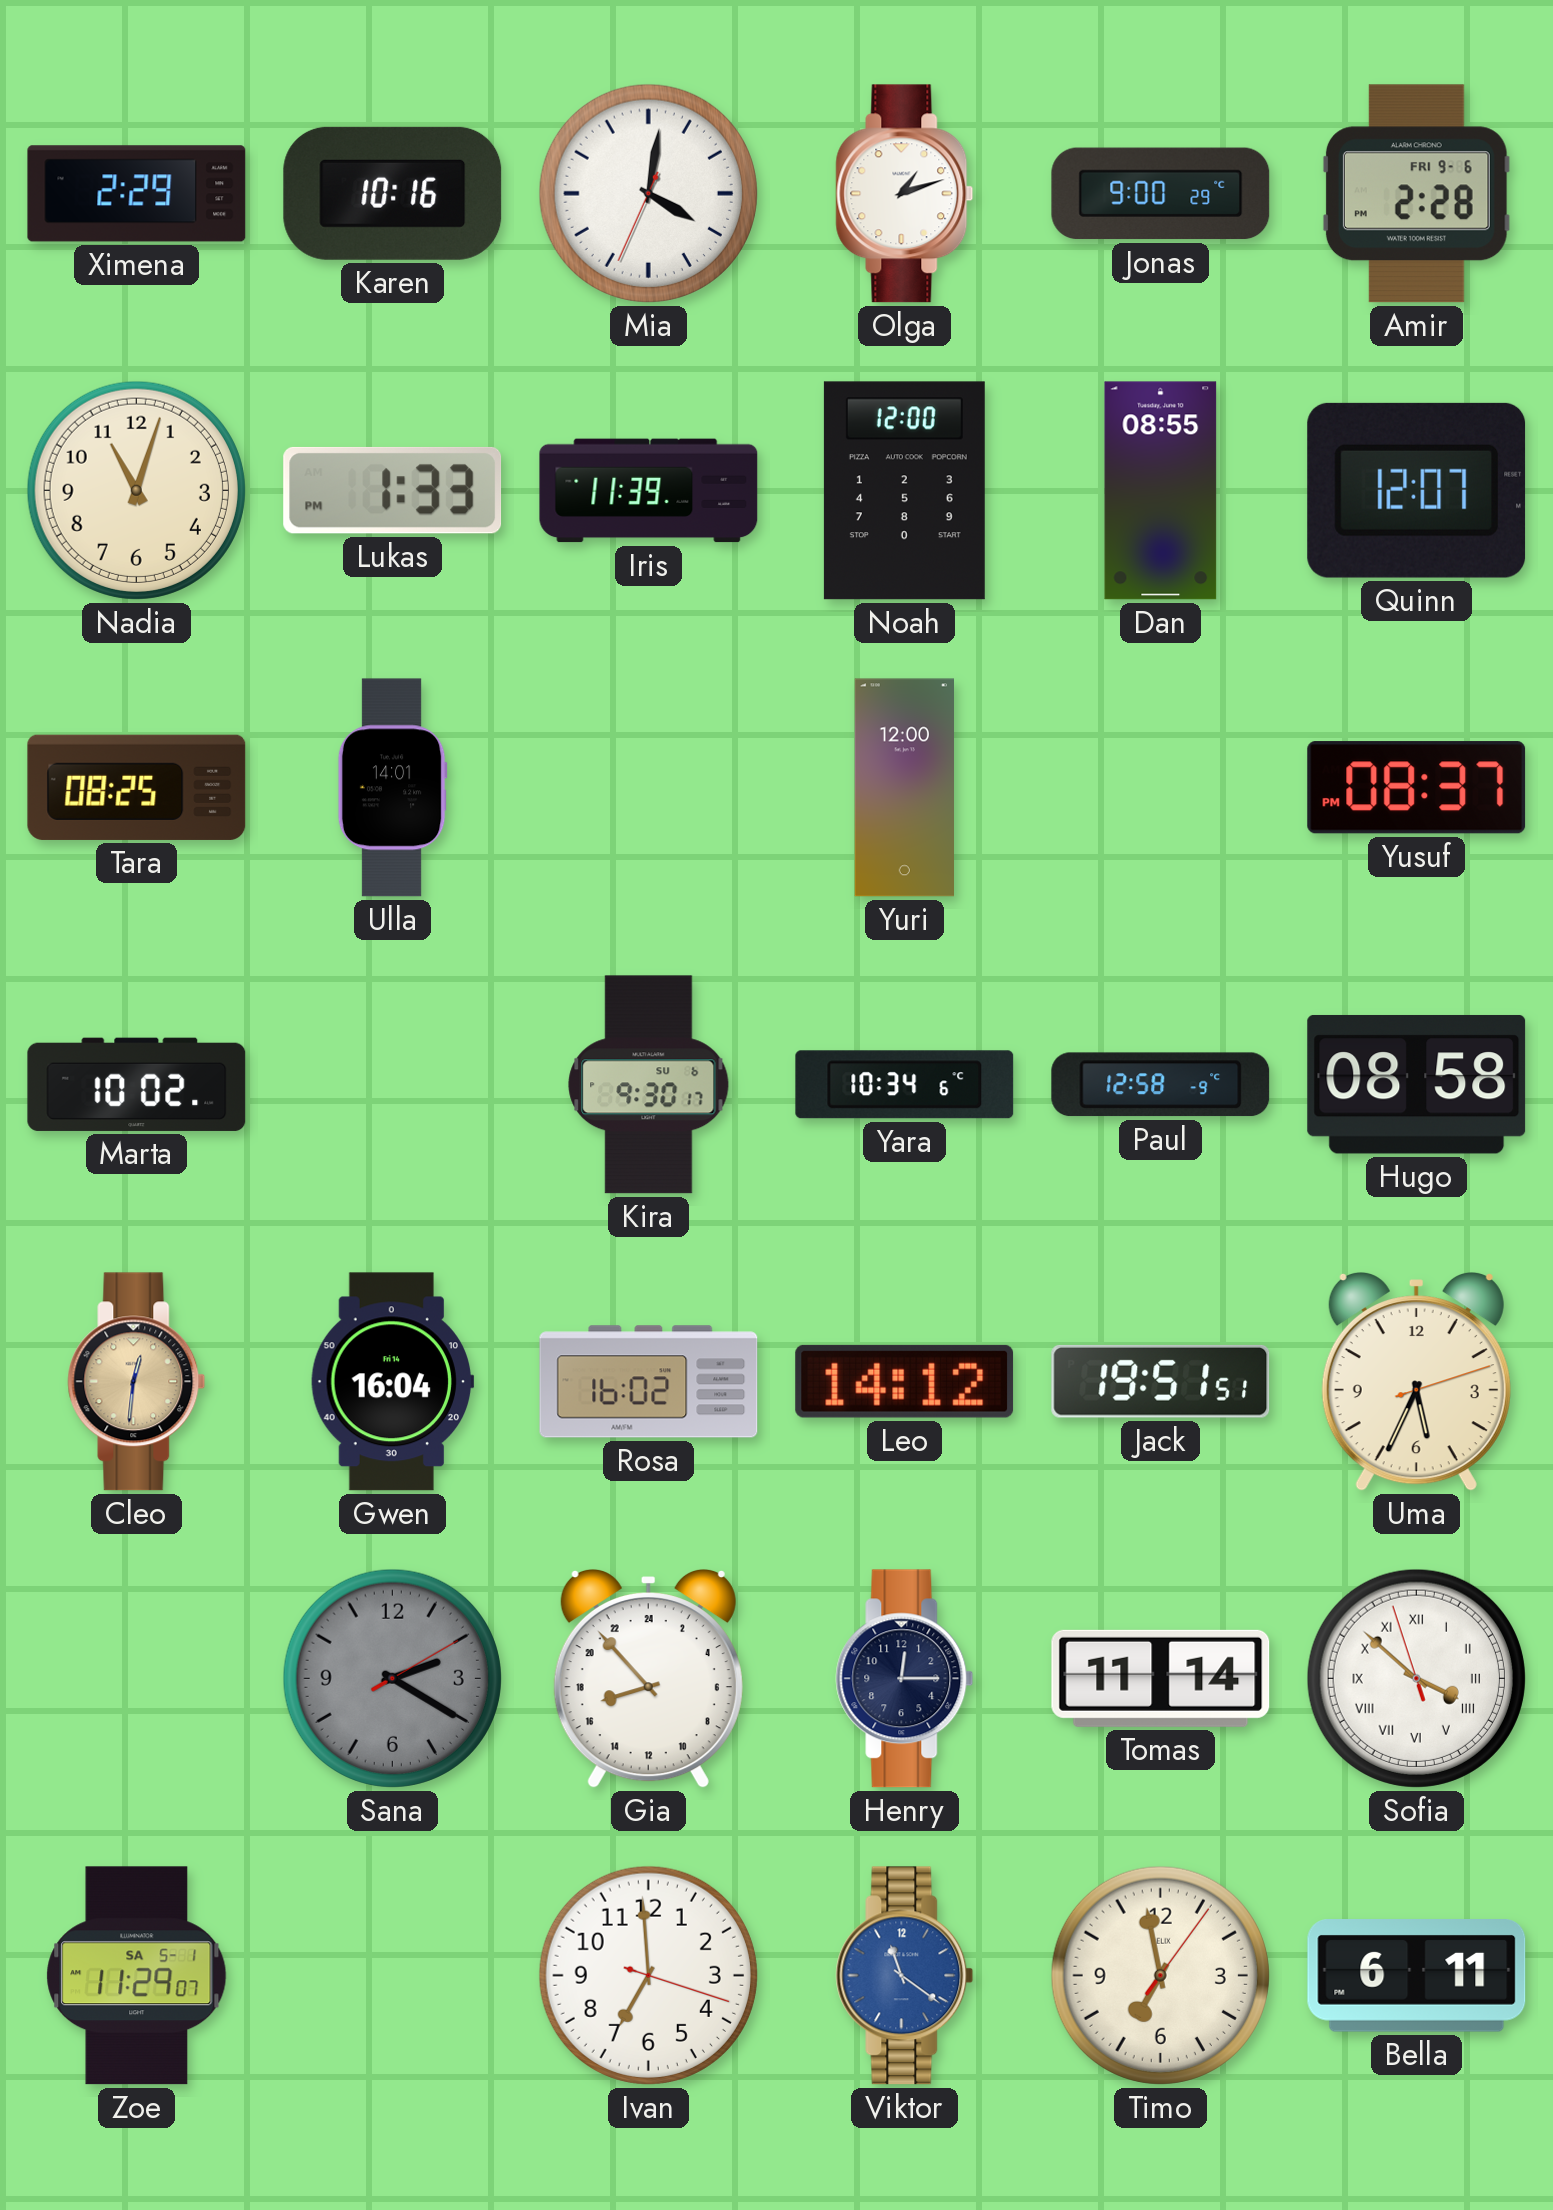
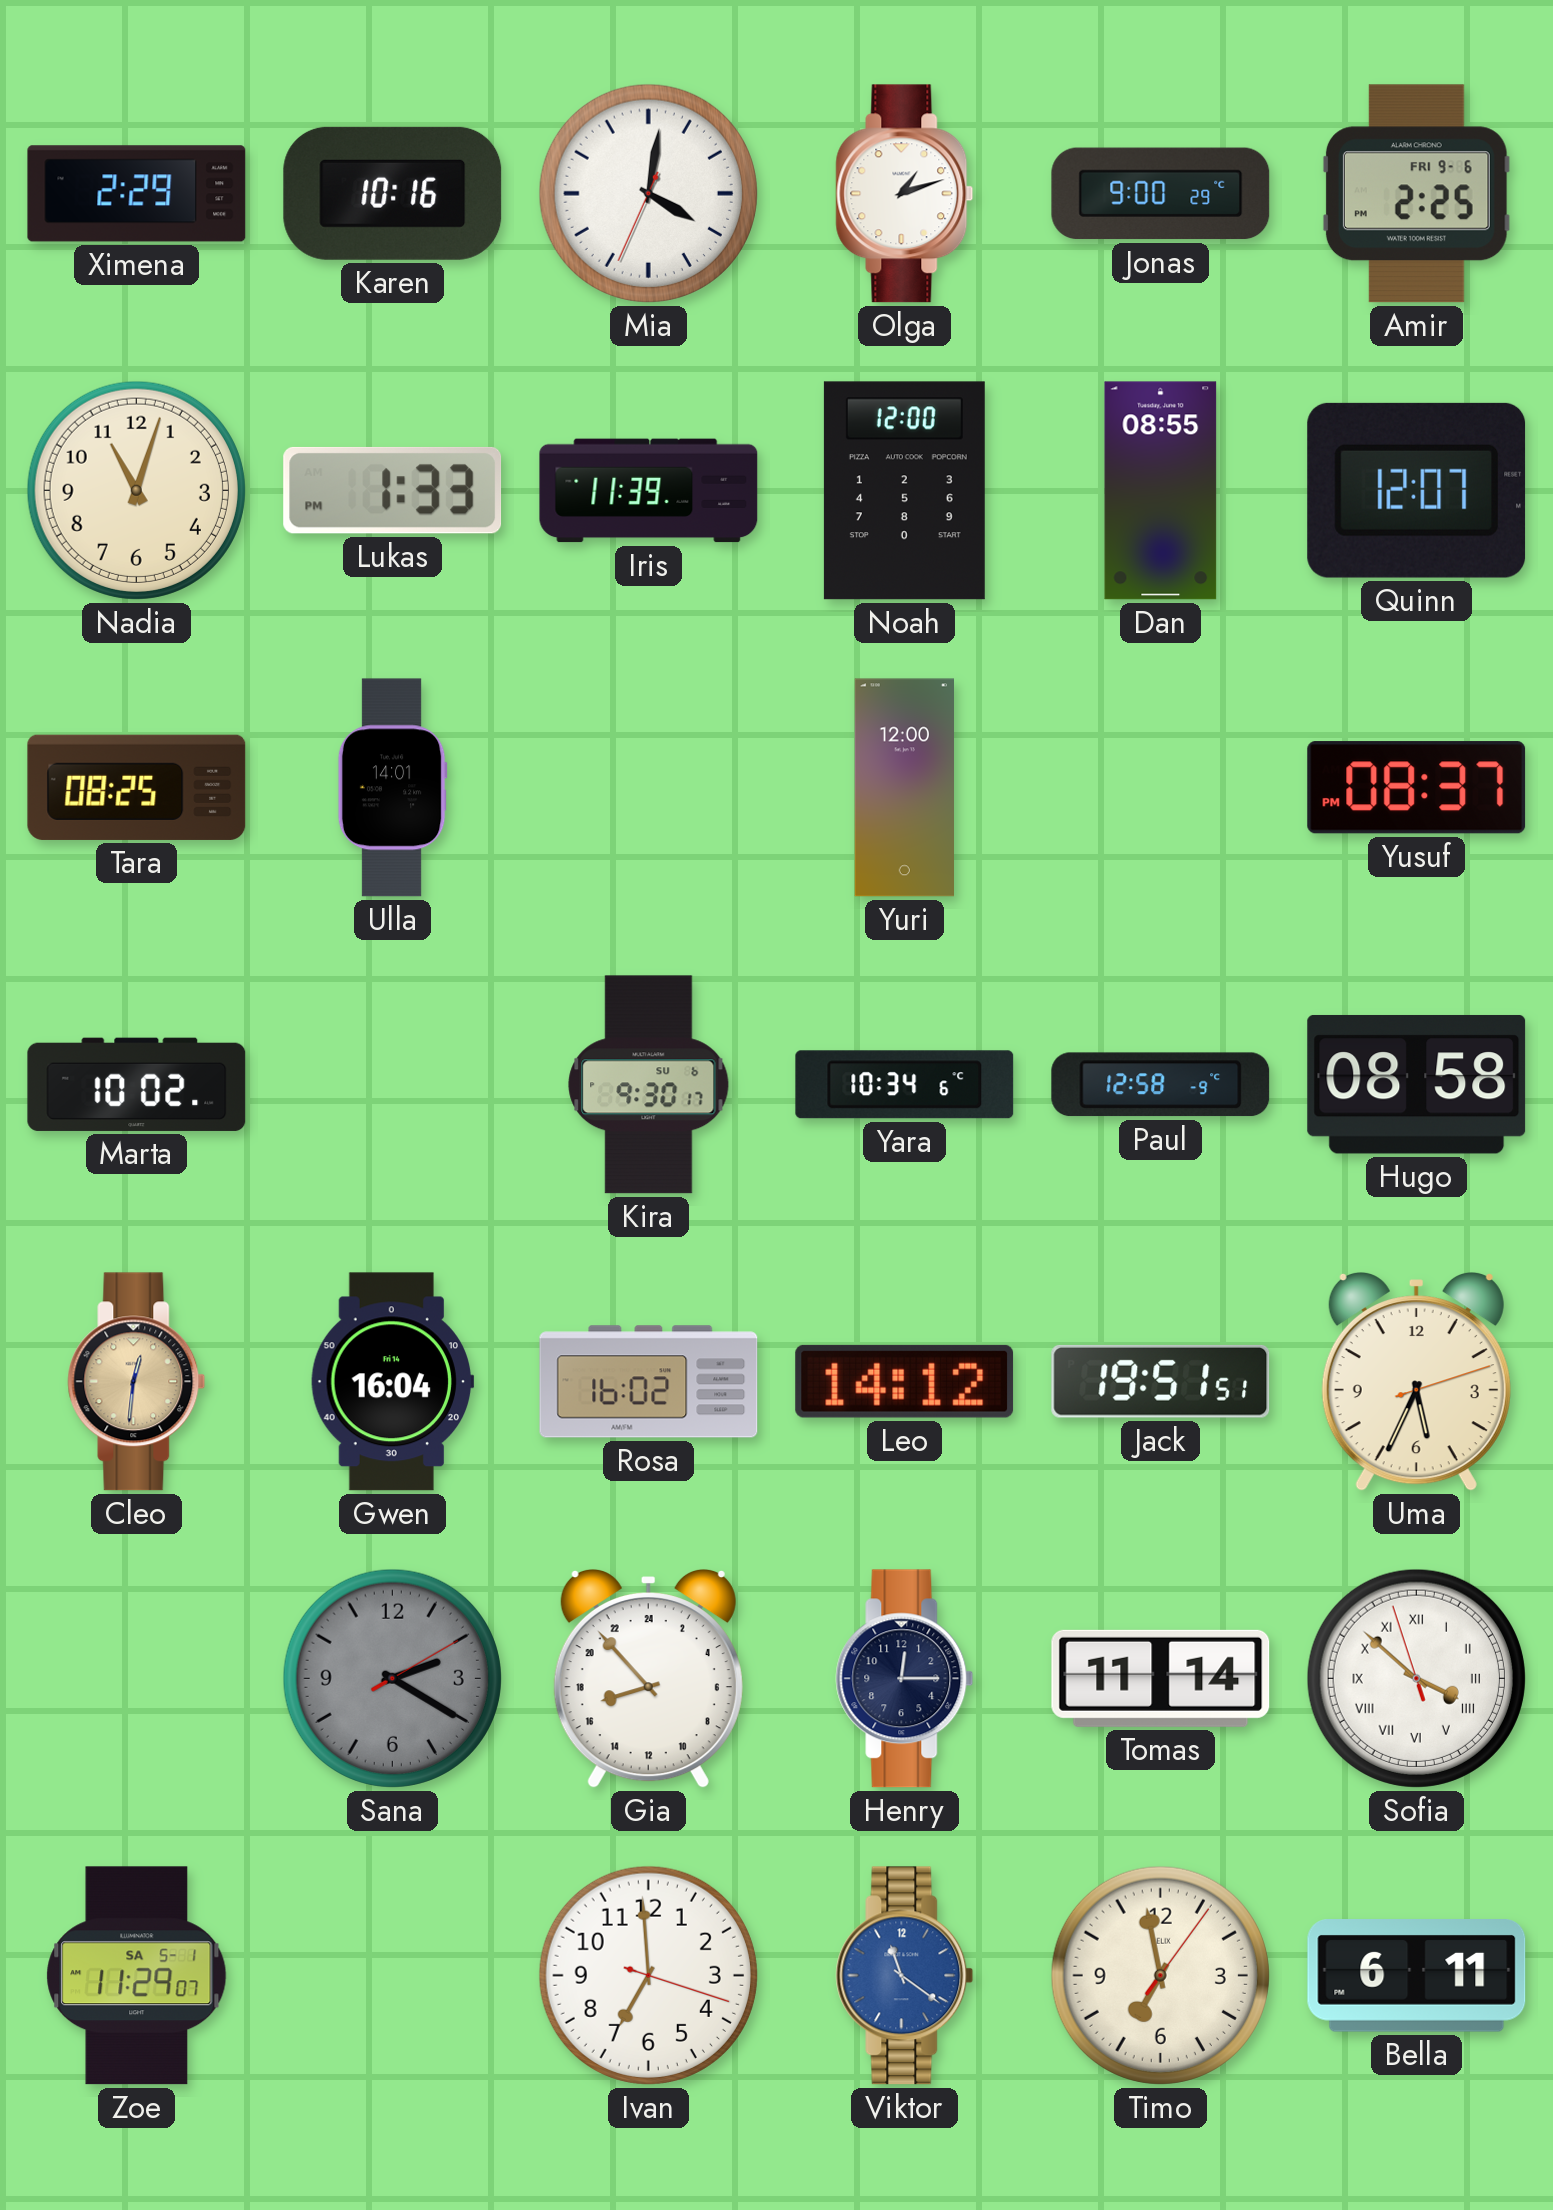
Amir: 2:28 -> 2:25
